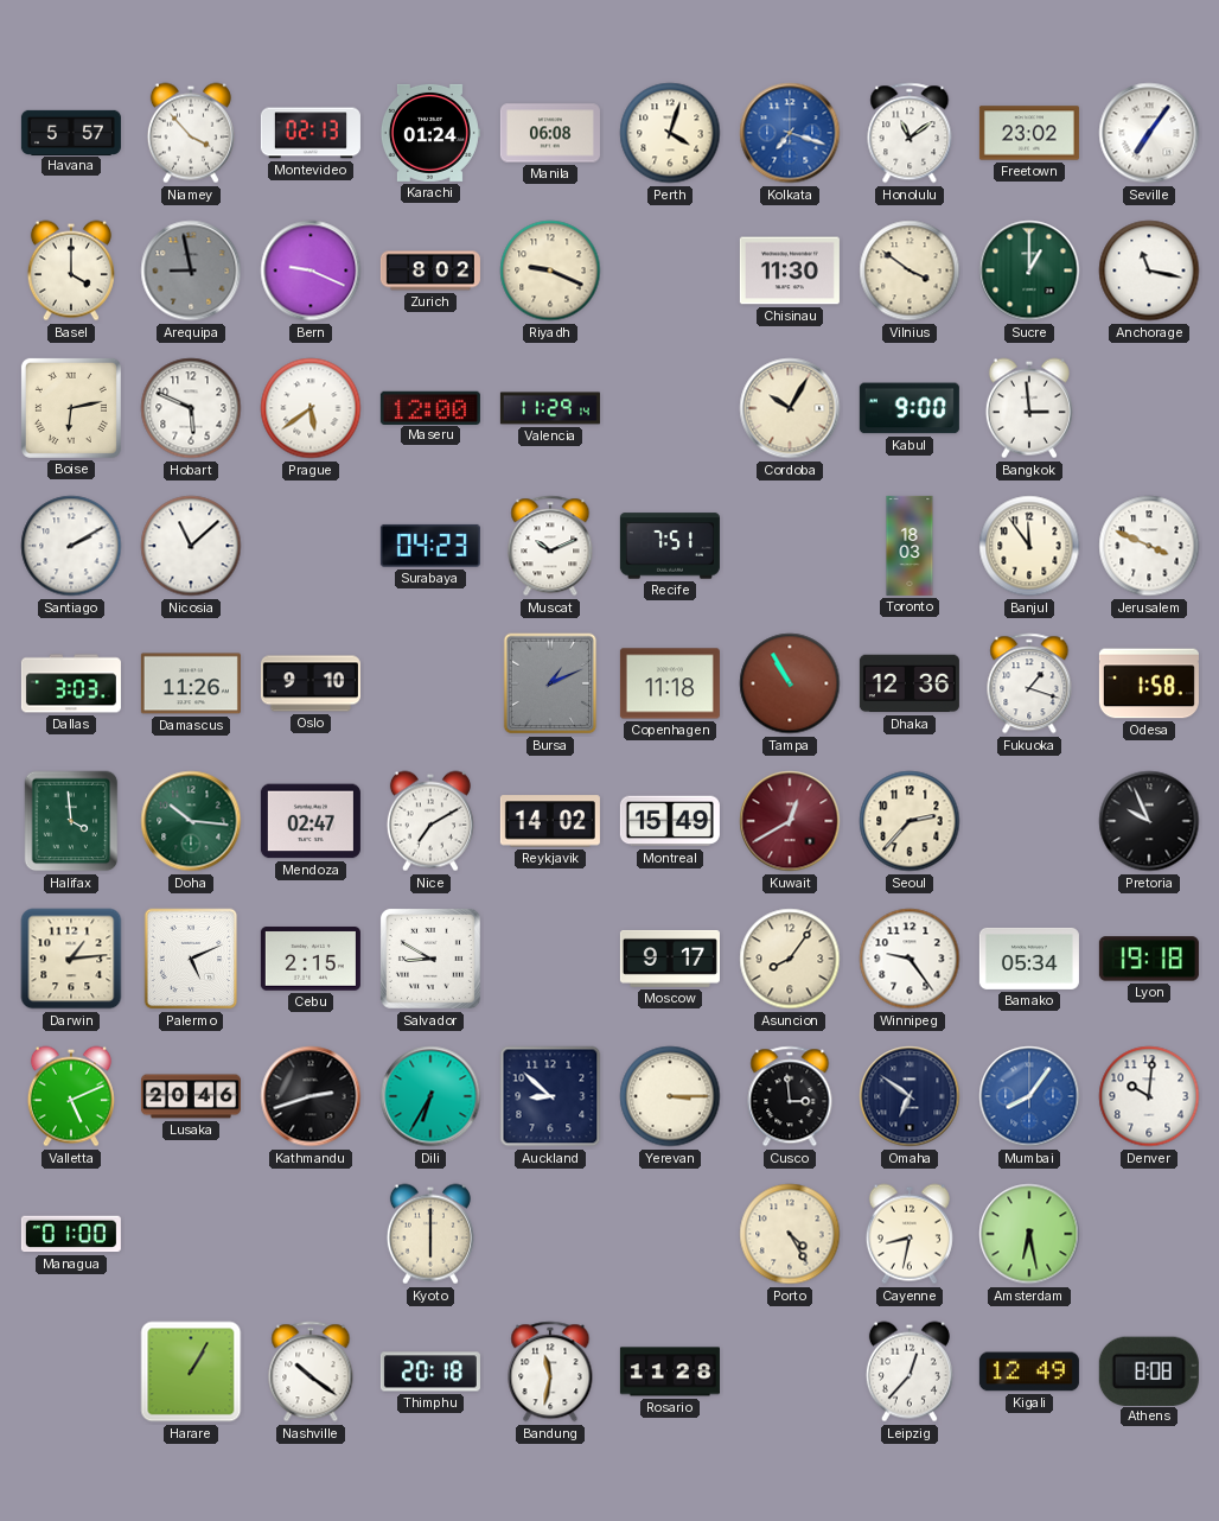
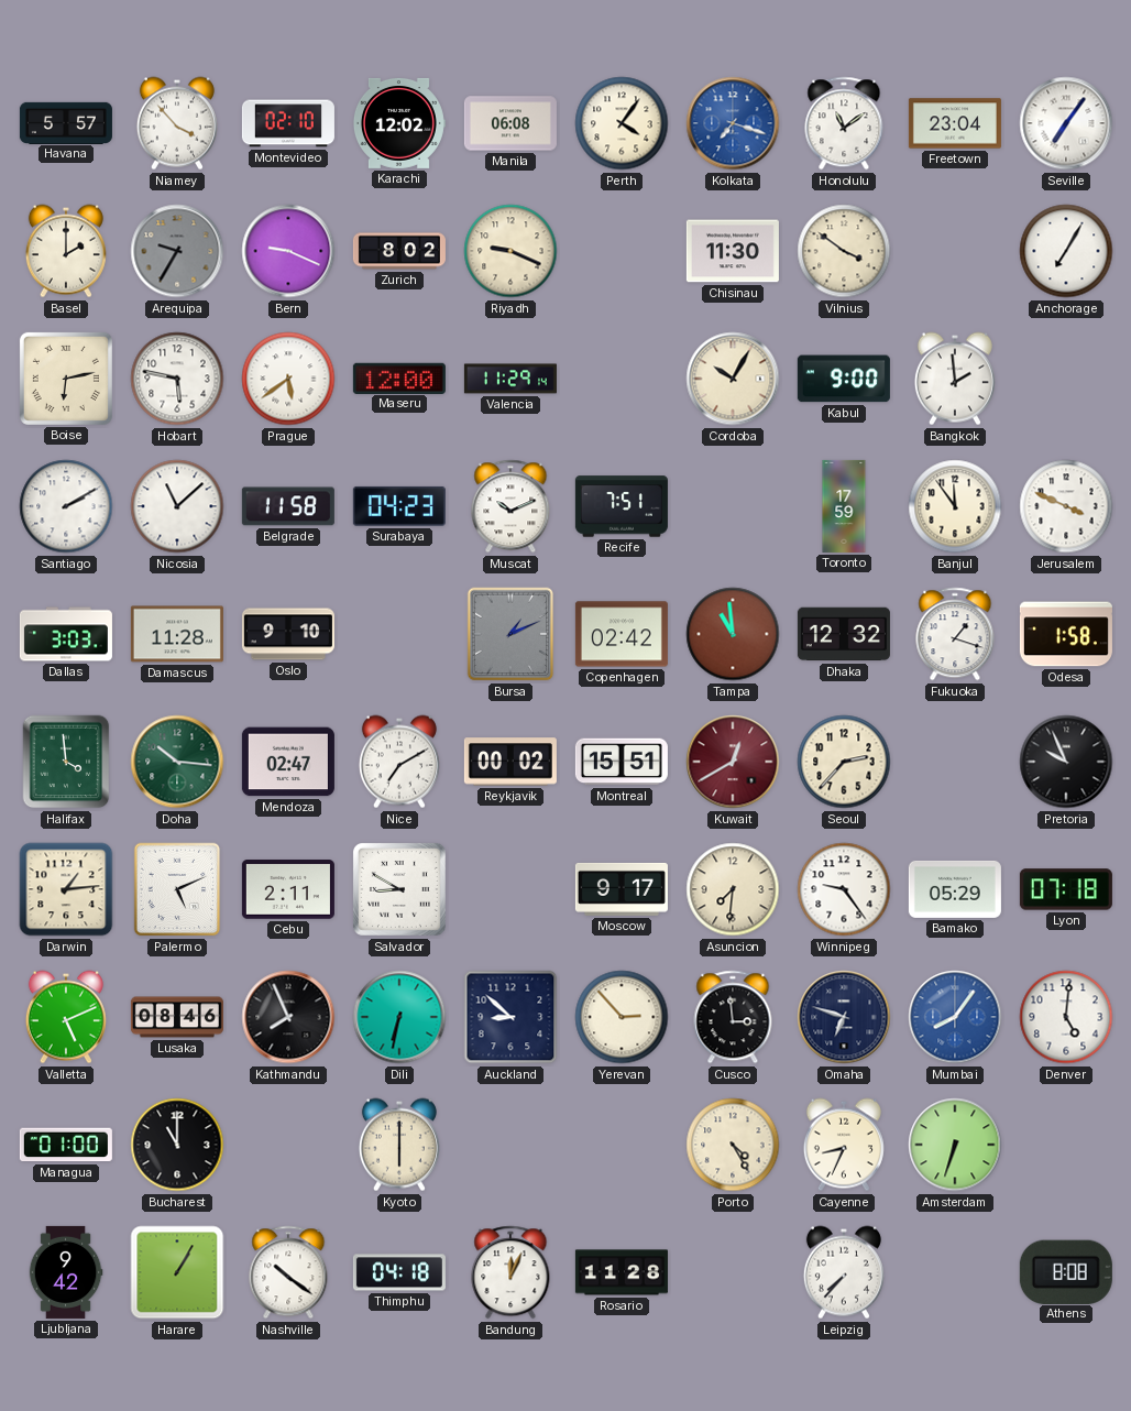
Montevideo: 02:13 -> 02:10
Karachi: 01:24 -> 12:02
Perth: 4:03 -> 4:06
Freetown: 23:02 -> 23:04
Basel: 4:00 -> 2:00
Arequipa: 8:58 -> 9:35
Sucre: 1:00 -> none
Anchorage: 11:17 -> 7:05
Hobart: 5:49 -> 5:47
Bangkok: 2:59 -> 1:59
Belgrade: none -> 11:58
Toronto: 18:03 -> 17:59
Damascus: 11:26 -> 11:28
Copenhagen: 11:18 -> 02:42
Tampa: 10:55 -> 10:59
Dhaka: 12:36 -> 12:32
Reykjavik: 14:02 -> 00:02
Montreal: 15:49 -> 15:51
Cebu: 2:15 -> 2:11
Asuncion: 8:06 -> 7:31
Bamako: 05:34 -> 05:29
Lyon: 19:18 -> 07:18
Lusaka: 20:46 -> 08:46
Kathmandu: 2:42 -> 7:56
Dili: 6:35 -> 6:32
Yerevan: 3:15 -> 2:53
Omaha: 6:51 -> 6:48
Denver: 10:01 -> 5:01
Bucharest: none -> 11:00
Cayenne: 8:32 -> 8:34
Amsterdam: 6:28 -> 6:33
Ljubljana: none -> 9:42
Thimphu: 20:18 -> 04:18
Bandung: 11:32 -> 12:04
Leipzig: 12:37 -> 7:37
Kigali: 12:49 -> none
